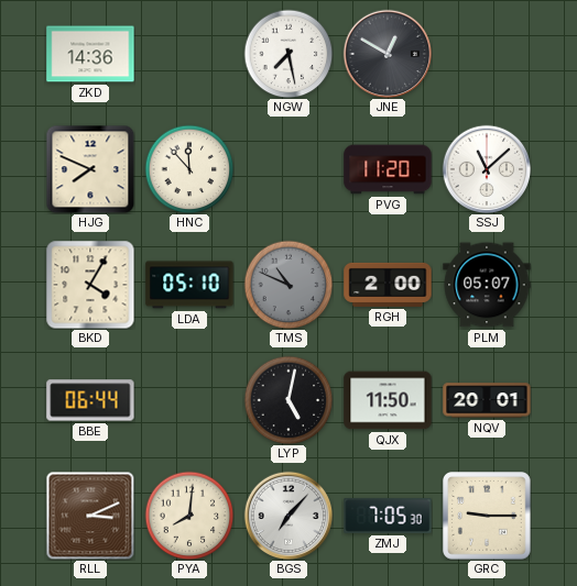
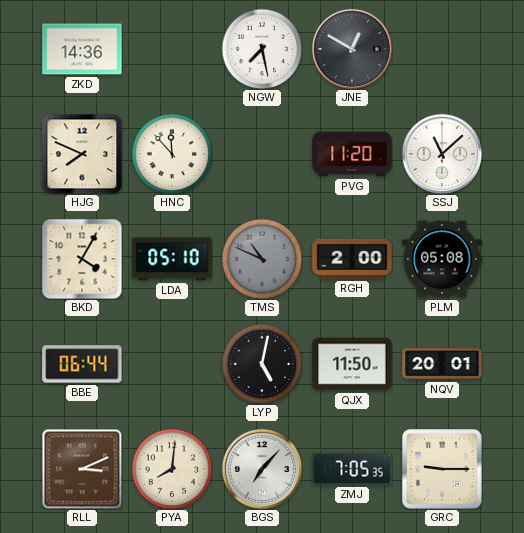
PLM: 05:07 -> 05:08
ZMJ: 7:05:30 -> 7:05:35
